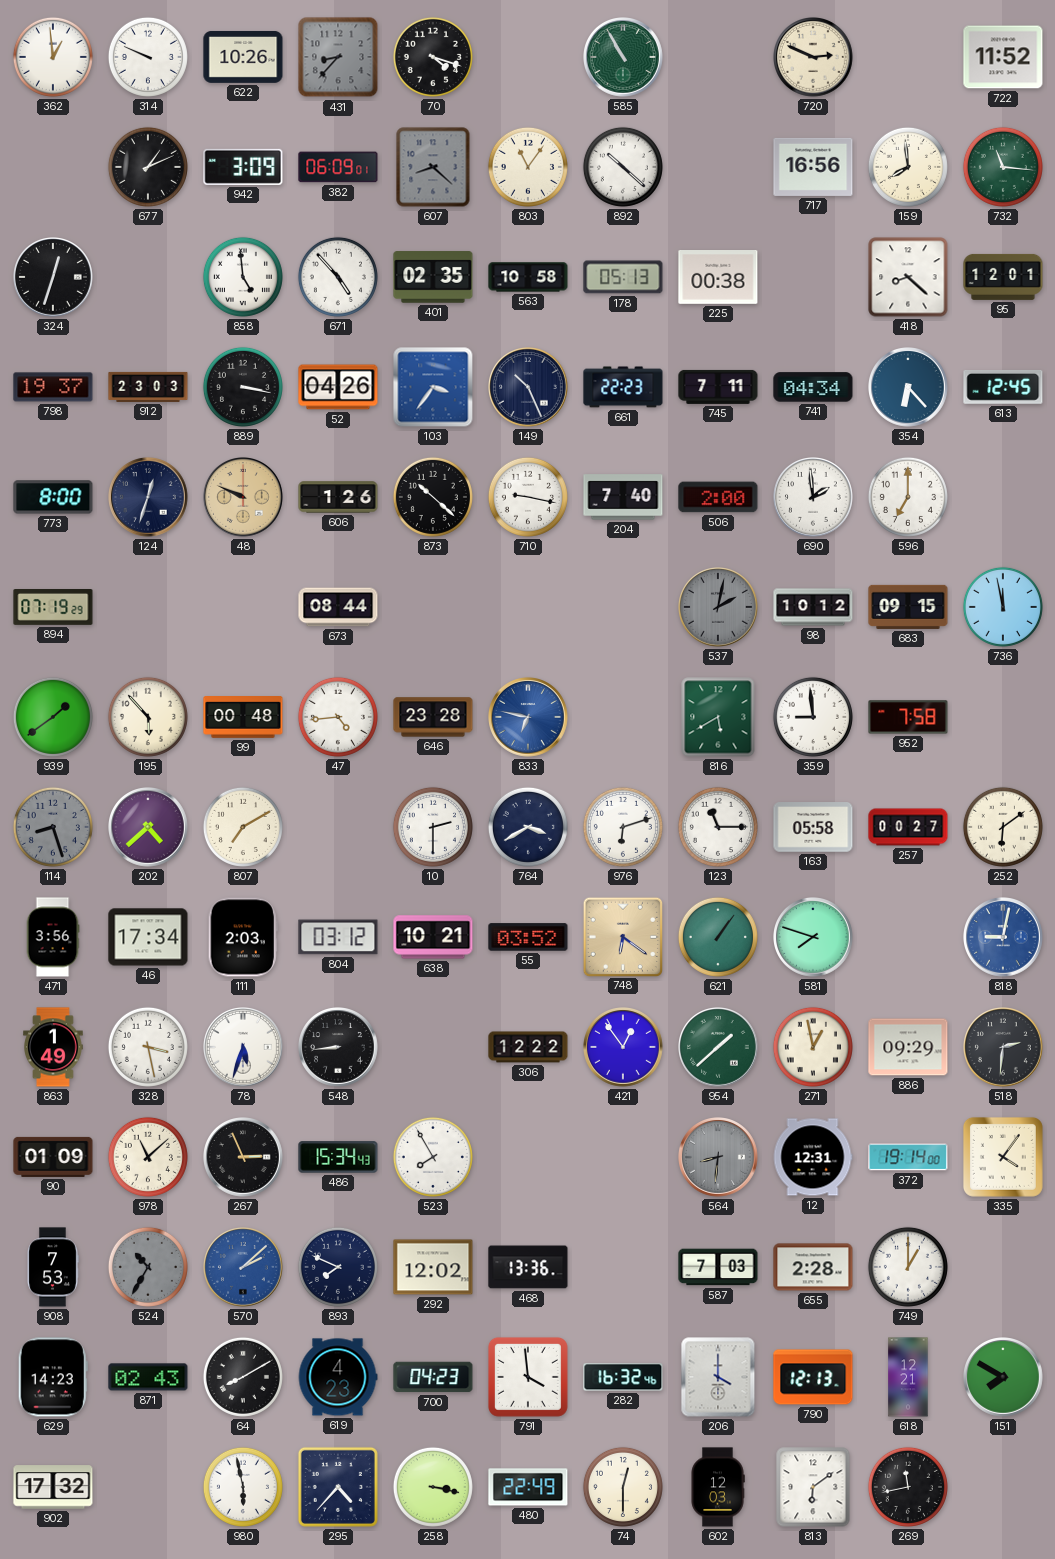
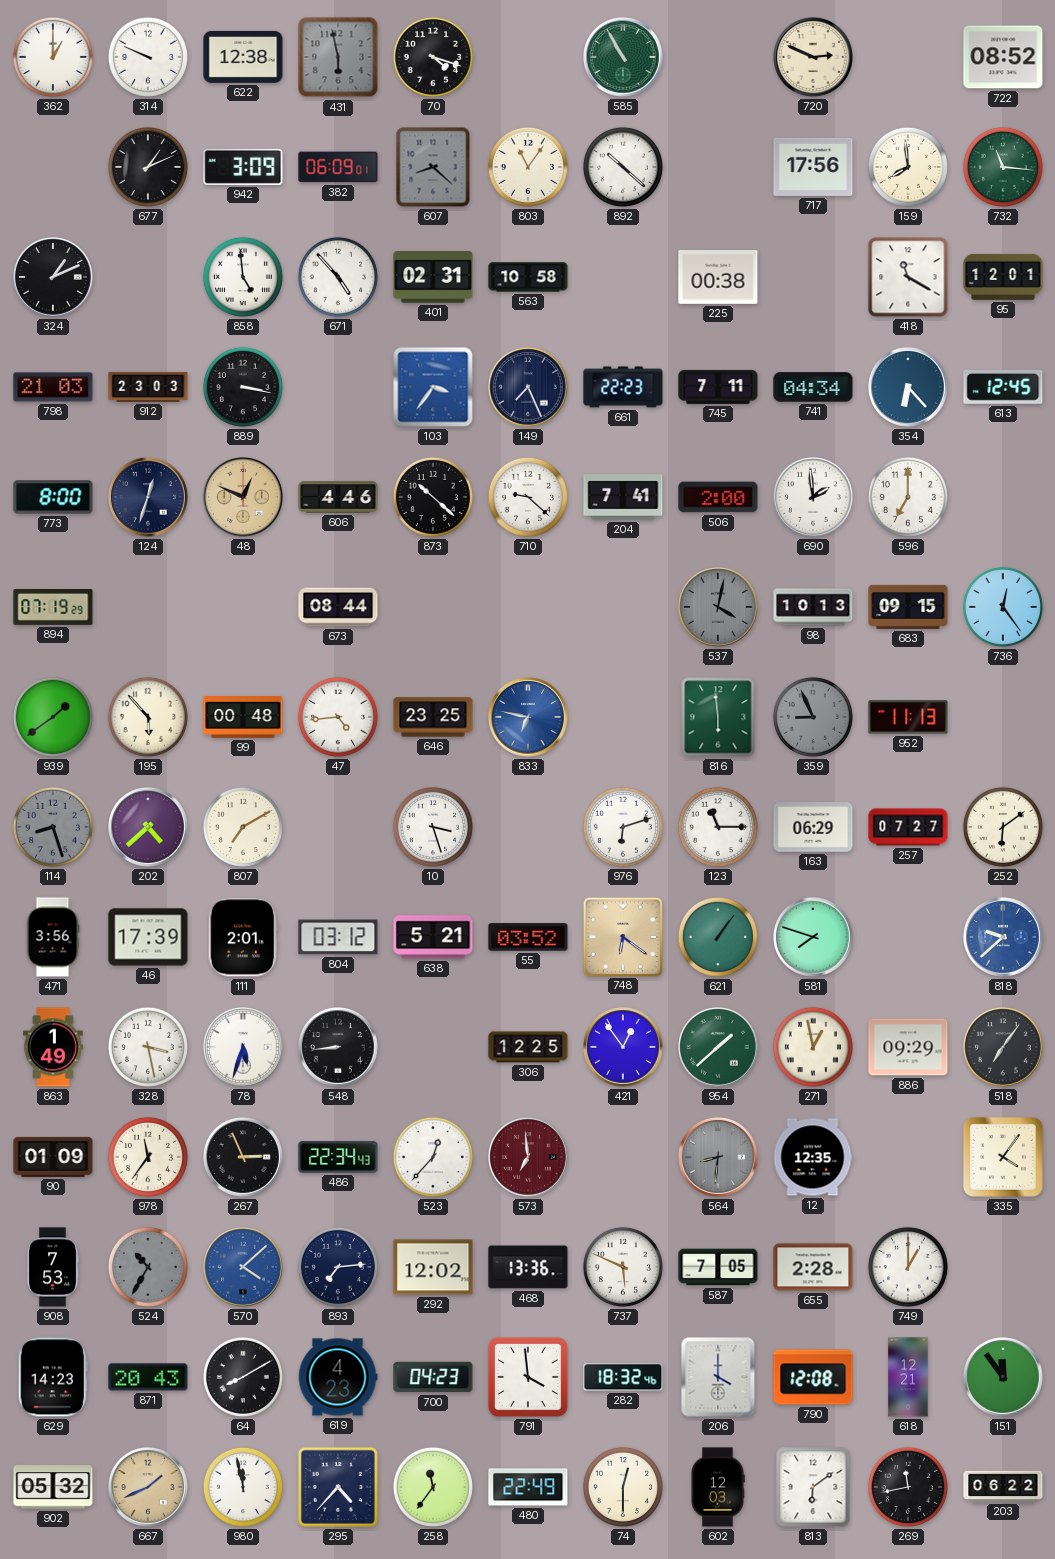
362: 12:59 -> 1:00
622: 10:26 -> 12:38
431: 8:37 -> 5:58
722: 11:52 -> 08:52
717: 16:56 -> 17:56
324: 12:33 -> 1:11
401: 02:35 -> 02:31
178: 05:13 -> none
418: 8:22 -> 11:20
798: 19:37 -> 21:03
52: 04:26 -> none
149: 10:26 -> 7:26
48: 9:49 -> 12:49
606: 1:26 -> 4:46
710: 9:17 -> 9:22
204: 7:40 -> 7:41
537: 2:02 -> 4:02
98: 10:12 -> 10:13
736: 11:58 -> 12:24
646: 23:28 -> 23:25
816: 5:40 -> 5:59
359: 8:59 -> 8:56
359 dial: white -> grey
952: 7:58 -> 11:13
10: 2:30 -> 3:27
764: 3:40 -> none
163: 05:58 -> 06:29
257: 00:27 -> 07:27
46: 17:34 -> 17:39
111: 2:03 -> 2:01
638: 10:21 -> 5:21
818: 9:02 -> 9:38
306: 12:22 -> 12:25
518: 2:31 -> 7:06
978: 11:08 -> 11:36
486: 15:34 -> 22:34
523: 7:55 -> 12:37
573: none -> 6:59
12: 12:31 -> 12:35
372: 19:14 -> none
570: 2:08 -> 4:08
893: 7:49 -> 7:14
737: none -> 5:49
587: 7:03 -> 7:05
871: 02:43 -> 20:43
282: 16:32 -> 18:32
790: 12:13 -> 12:08
151: 7:50 -> 11:54
902: 17:32 -> 05:32
667: none -> 1:41
980: 5:58 -> 11:58
258: 3:17 -> 11:36
203: none -> 06:22
